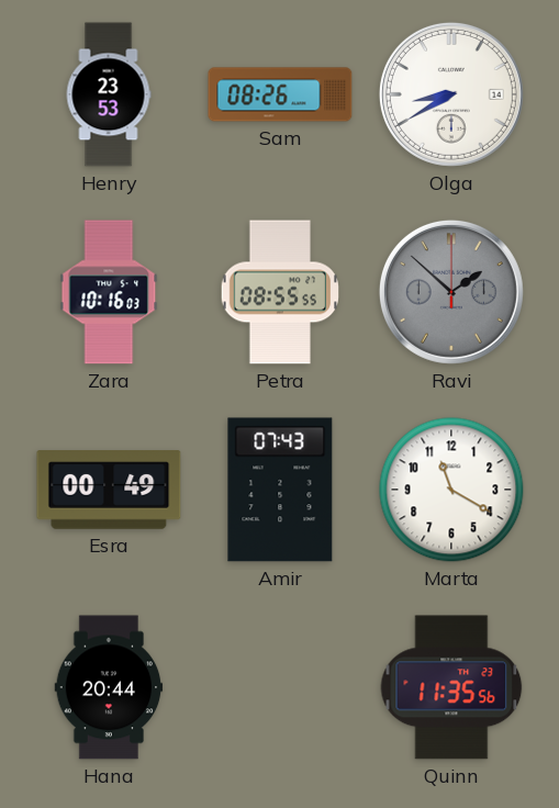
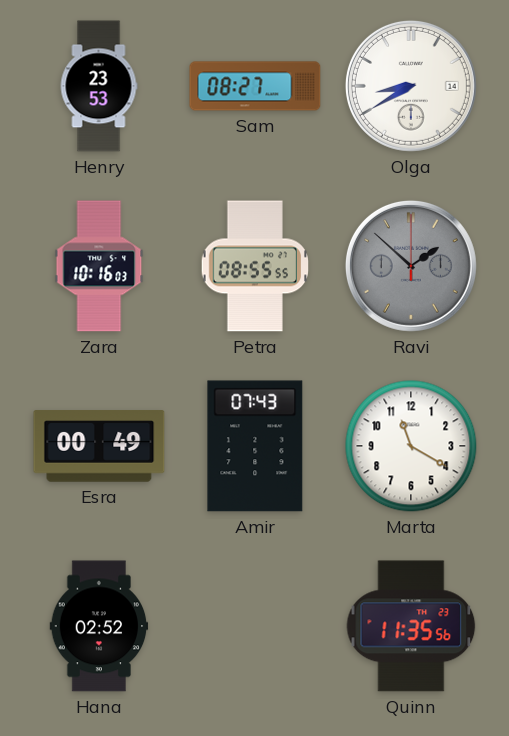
Sam: 08:26 -> 08:27
Hana: 20:44 -> 02:52
